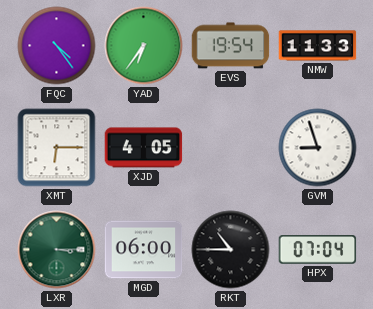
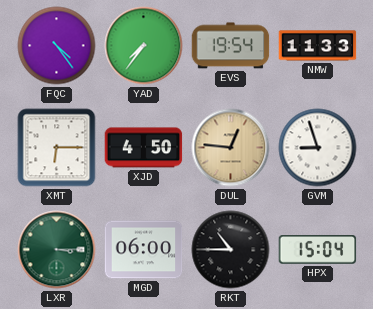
YAD: 6:36 -> 7:36
XJD: 4:05 -> 4:50
DUL: none -> 12:46
HPX: 07:04 -> 15:04
